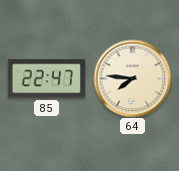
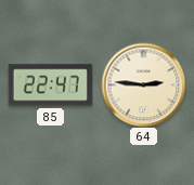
64: 7:46 -> 2:46
